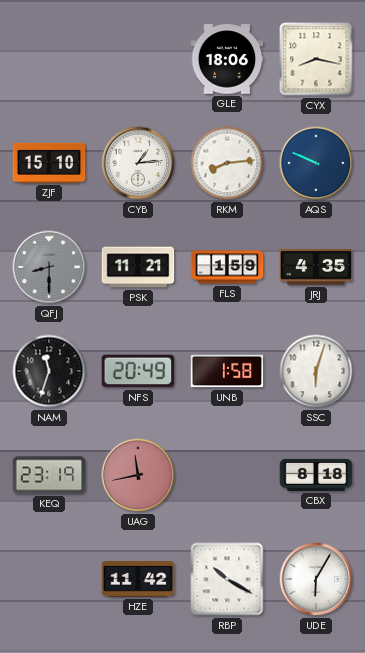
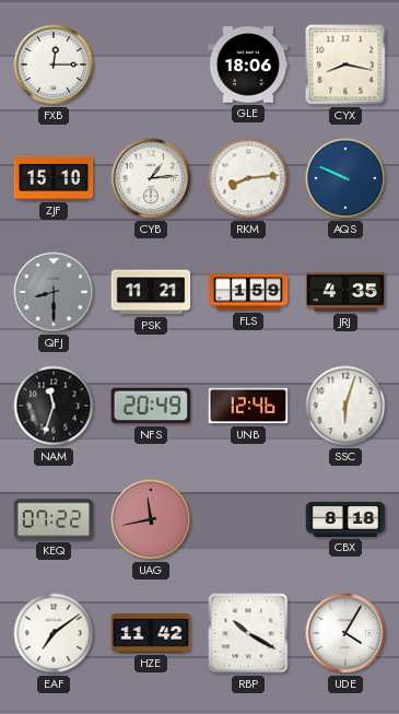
FXB: none -> 12:15
UNB: 1:58 -> 12:46
KEQ: 23:19 -> 07:22
EAF: none -> 7:09
UDE: 6:05 -> 4:05
